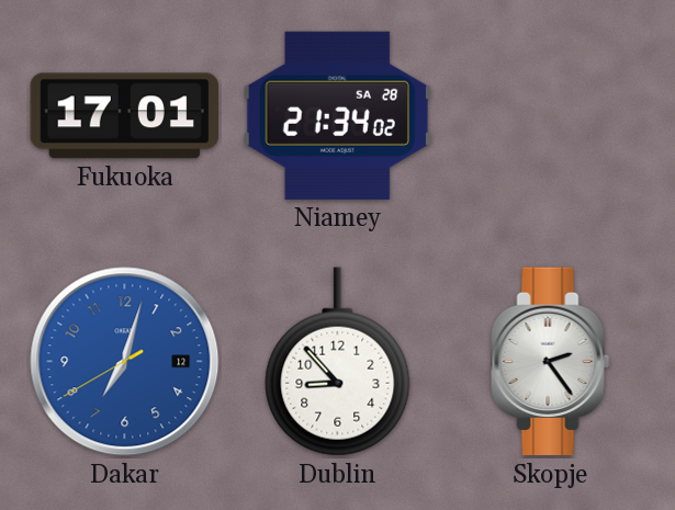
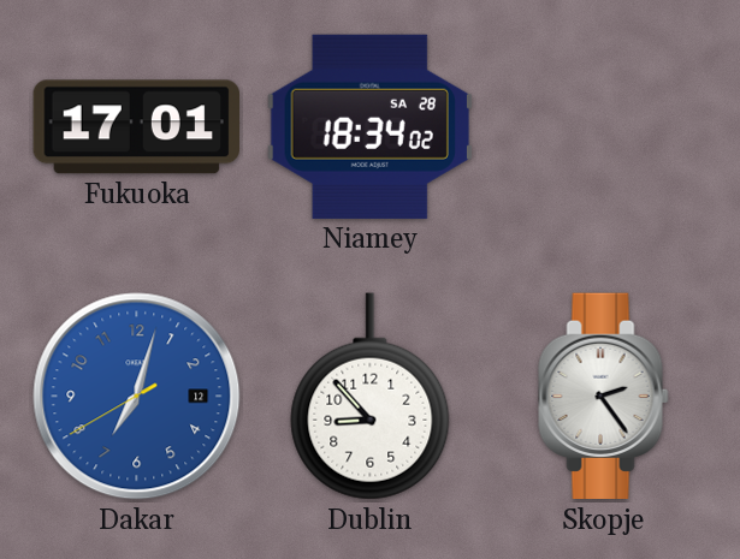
Niamey: 21:34 -> 18:34
